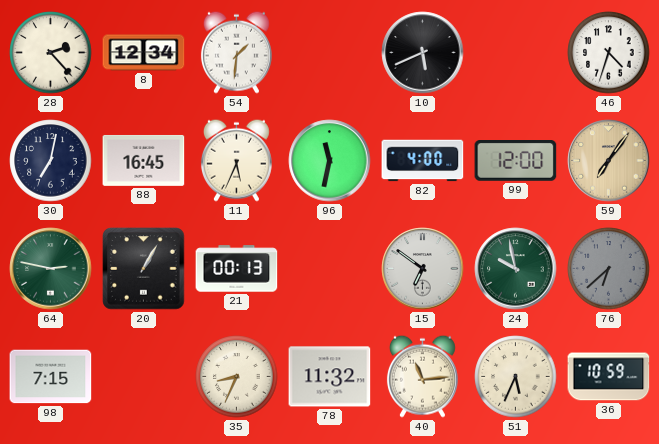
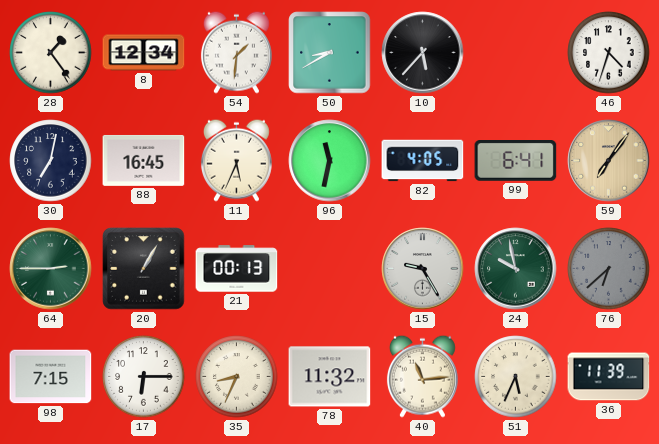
28: 2:23 -> 1:24
50: none -> 8:40
10: 5:41 -> 5:37
82: 4:00 -> 4:05
99: 12:00 -> 6:41
64: 2:47 -> 2:45
15: 6:51 -> 9:25
17: none -> 6:15
36: 10:59 -> 11:39
